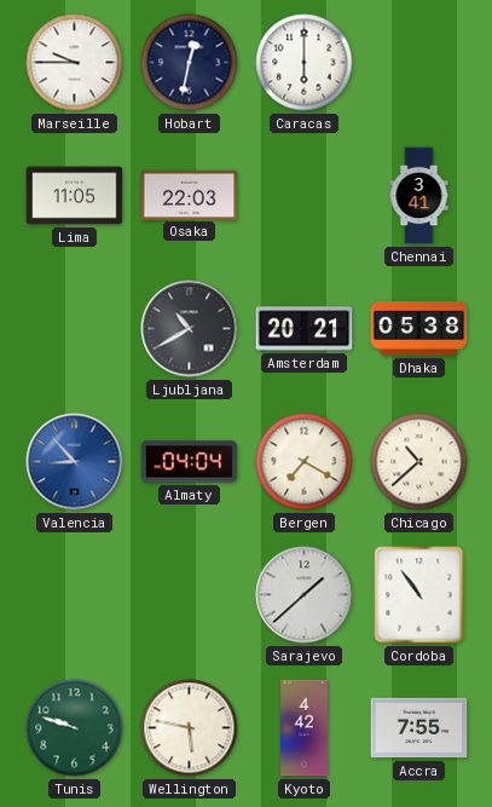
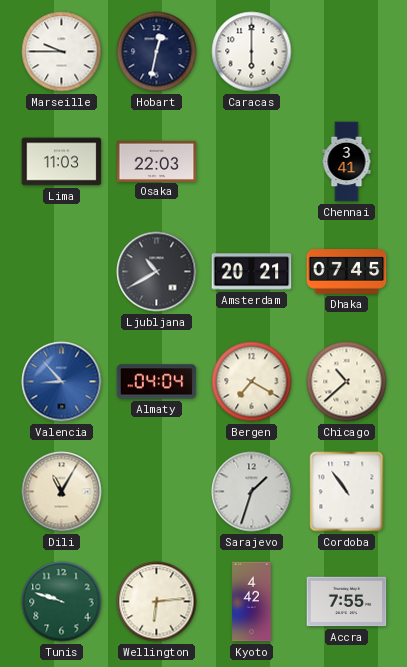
Lima: 11:05 -> 11:03
Dhaka: 05:38 -> 07:45
Dili: none -> 11:05
Sarajevo: 1:38 -> 1:33
Wellington: 5:47 -> 6:14
